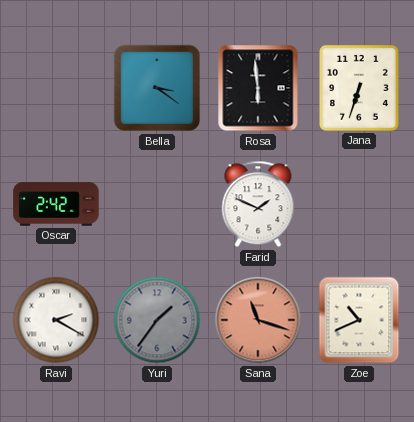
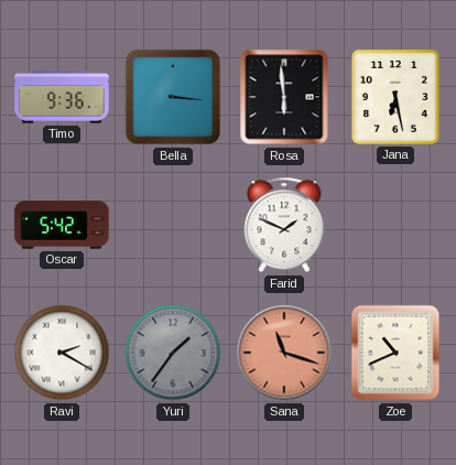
Timo: none -> 9:36
Bella: 3:21 -> 3:16
Jana: 6:33 -> 6:28
Oscar: 2:42 -> 5:42
